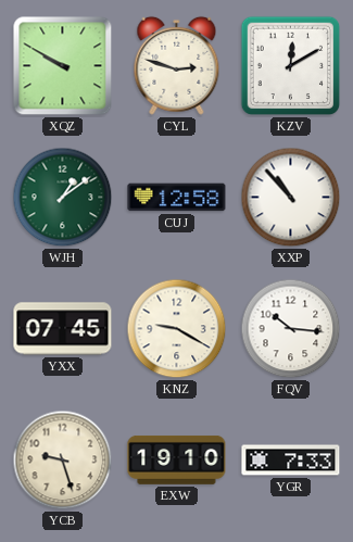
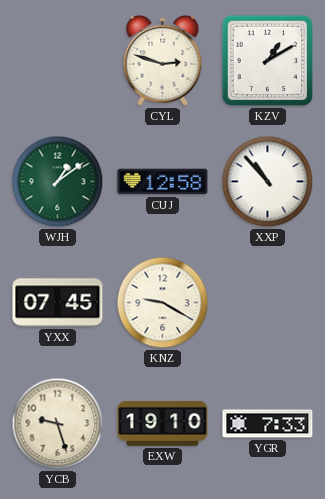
XQZ: 9:50 -> none
KZV: 12:10 -> 1:10
FQV: 10:16 -> none
